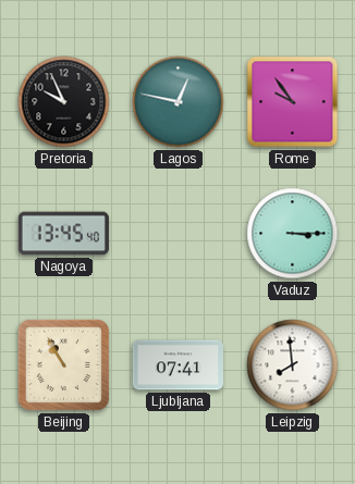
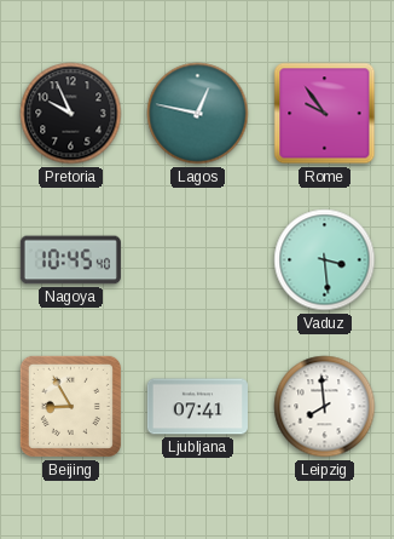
Nagoya: 13:45 -> 10:45
Vaduz: 3:15 -> 3:29
Beijing: 10:55 -> 8:55
